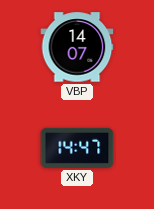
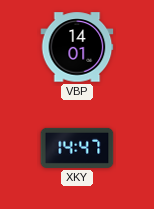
VBP: 14:07 -> 14:01
